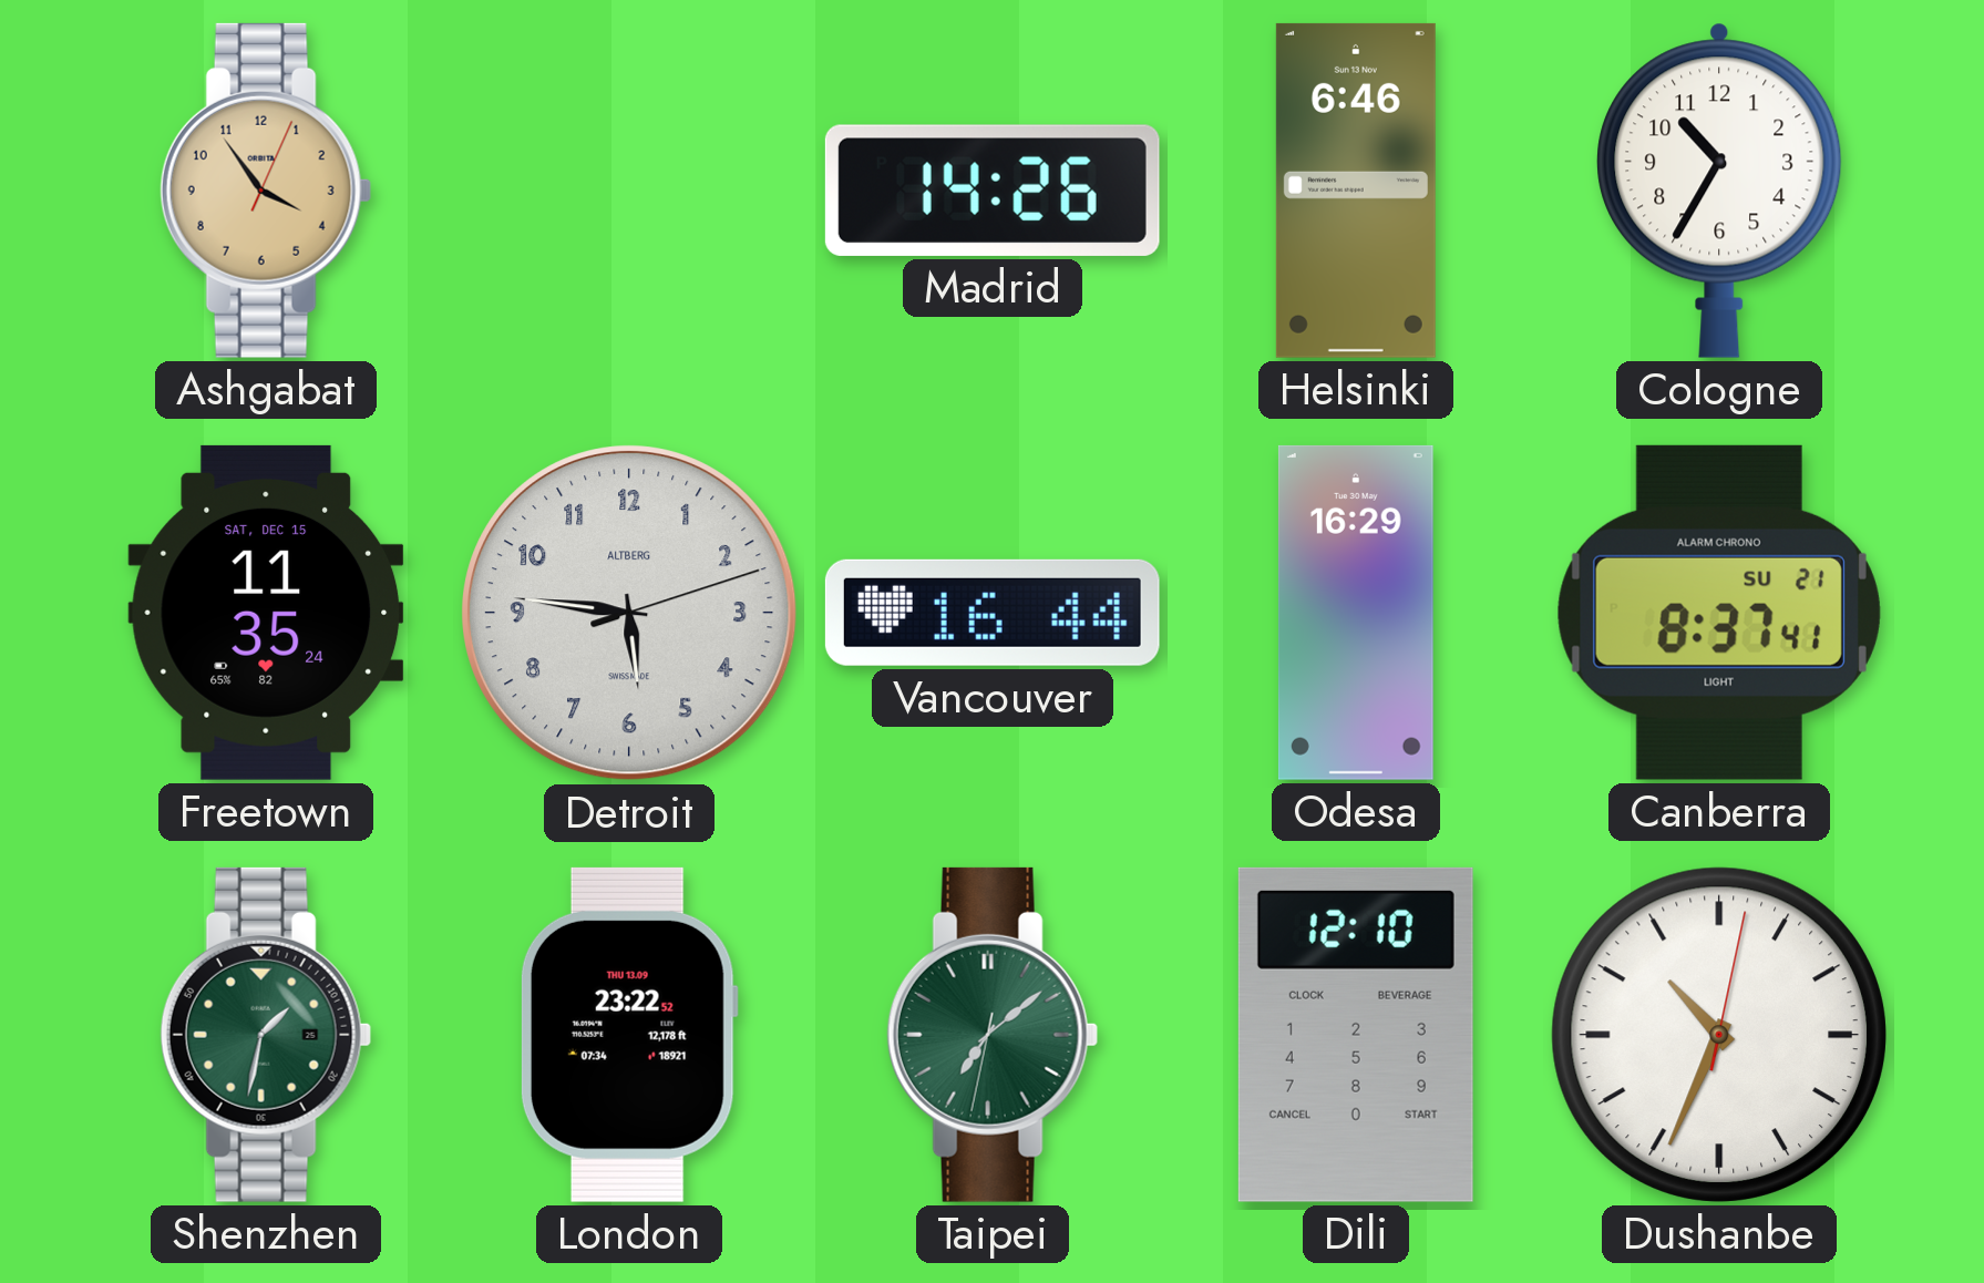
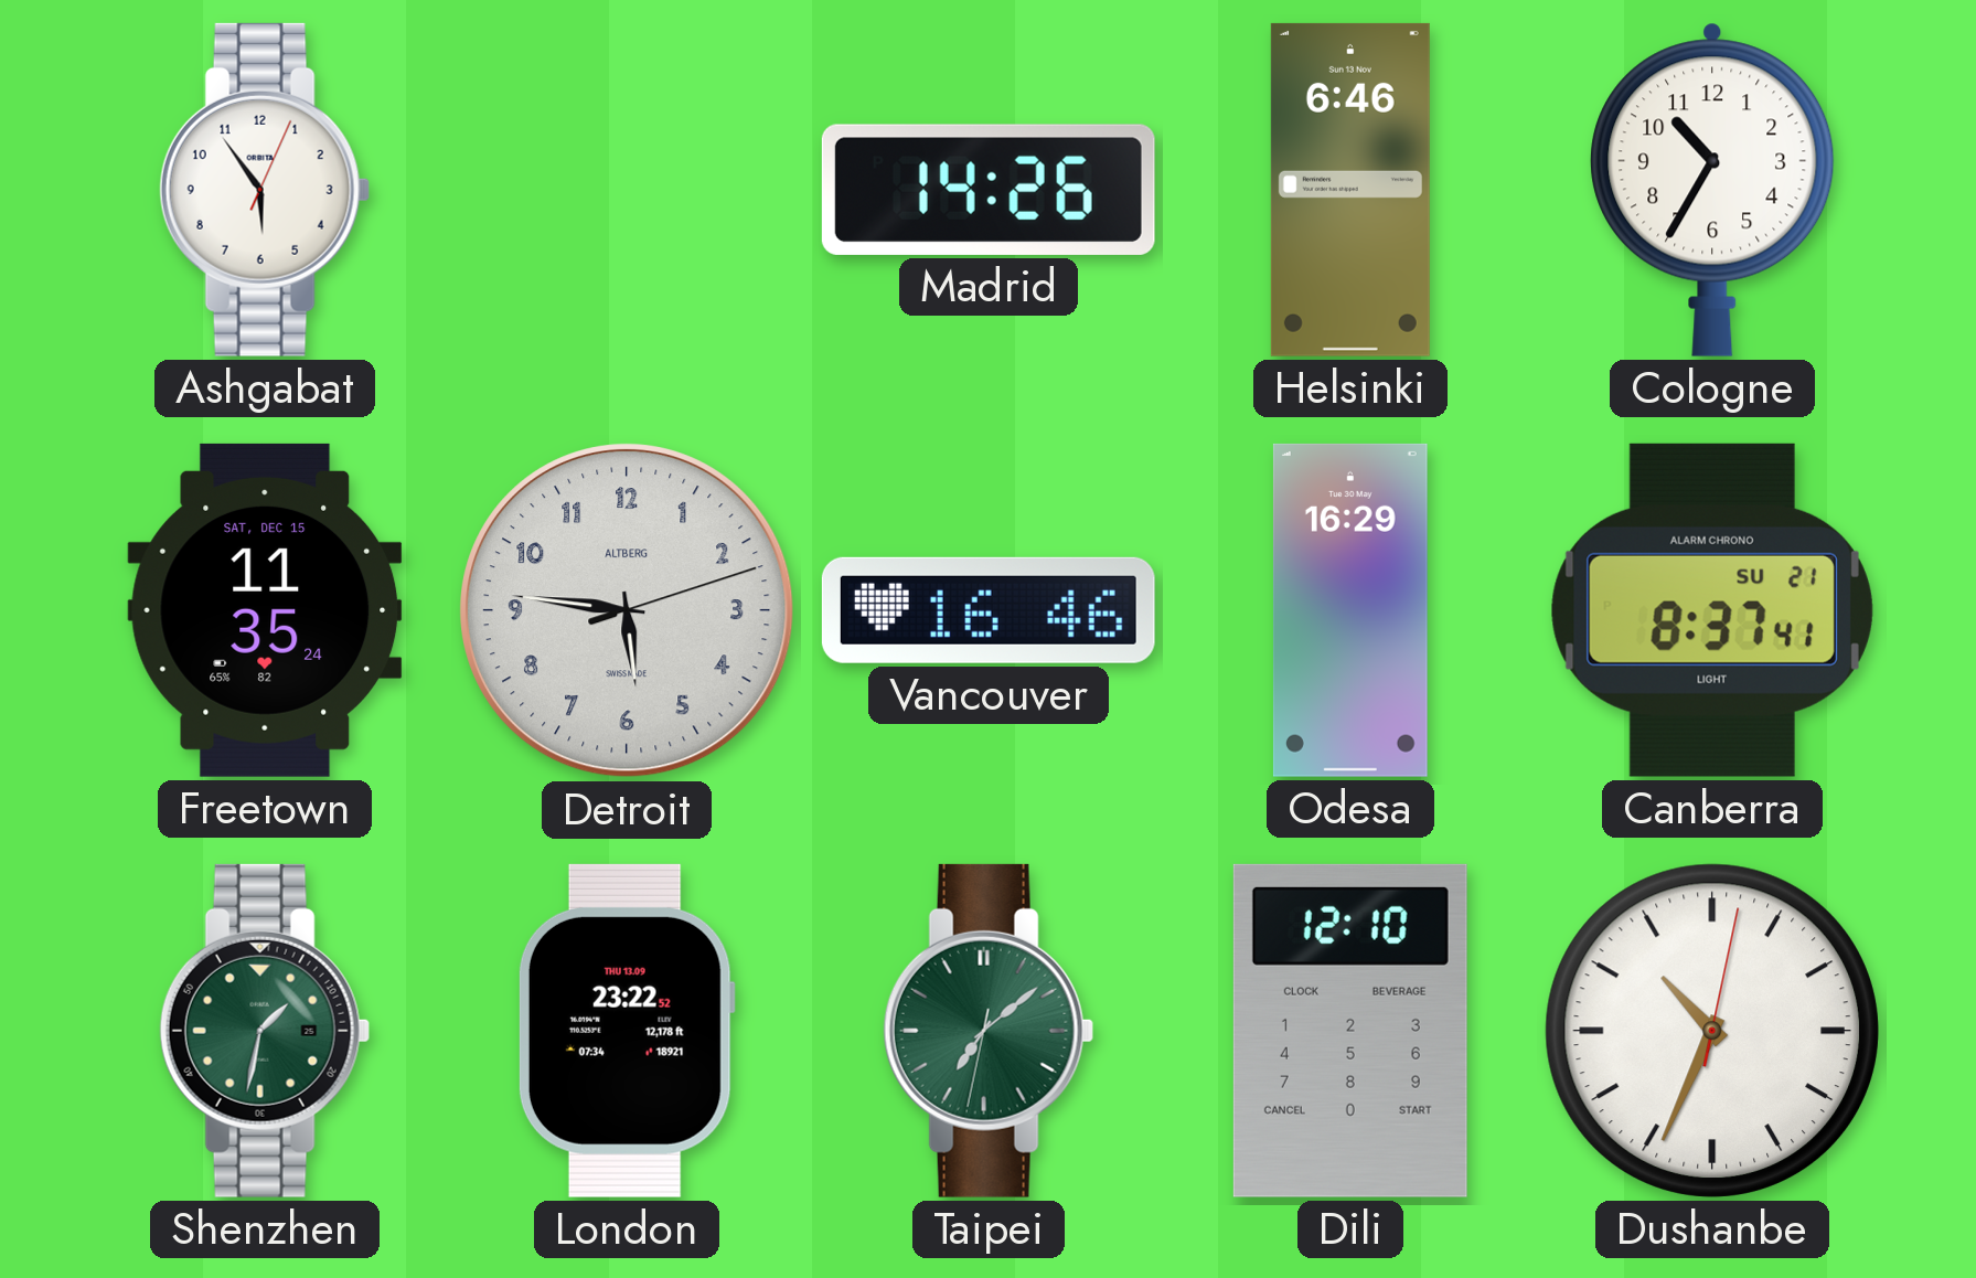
Ashgabat: 3:54 -> 5:54
Ashgabat dial: champagne -> white
Vancouver: 16:44 -> 16:46
